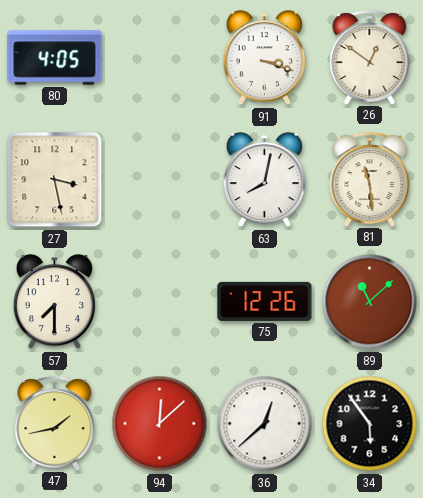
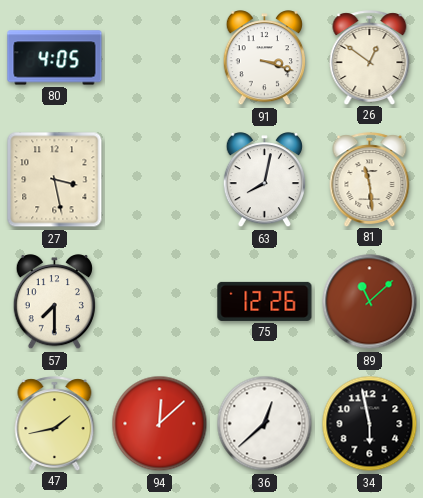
34: 5:54 -> 5:58
